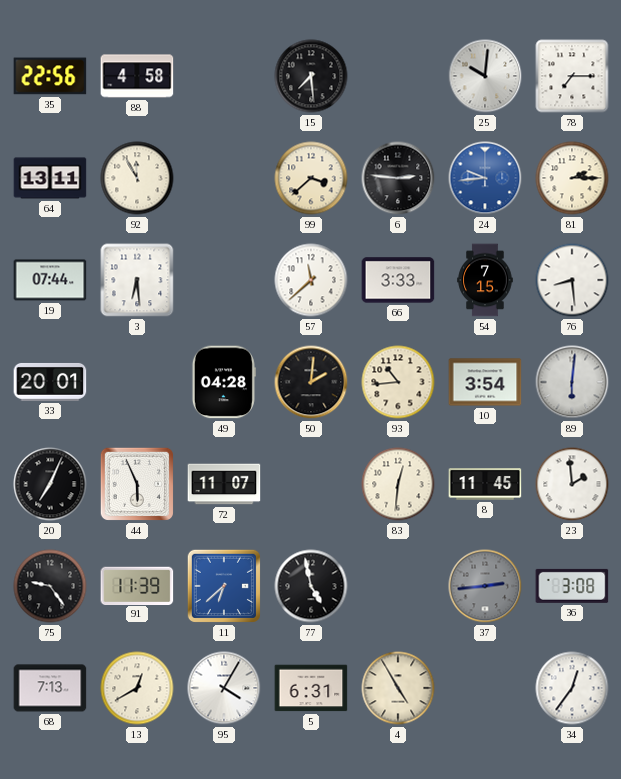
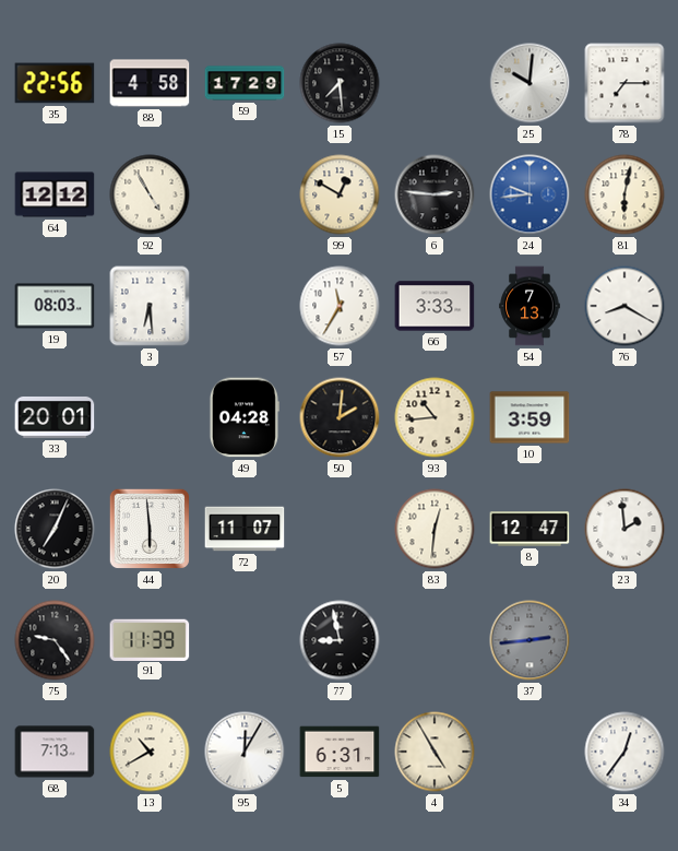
59: none -> 17:29
64: 13:11 -> 12:12
92: 11:55 -> 4:55
99: 3:38 -> 12:50
81: 2:15 -> 6:02
19: 07:44 -> 08:03
57: 11:38 -> 11:35
54: 7:15 -> 7:13
76: 8:29 -> 8:20
10: 3:54 -> 3:59
89: 6:01 -> none
44: 5:56 -> 5:59
8: 11:45 -> 12:47
11: 6:38 -> none
77: 4:58 -> 8:58
36: 3:08 -> none
13: 12:40 -> 10:40
95: 4:05 -> 12:05
